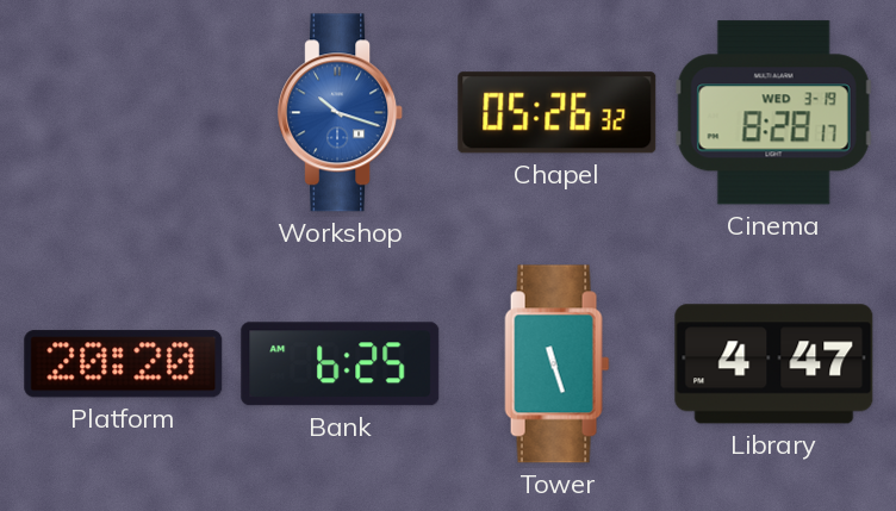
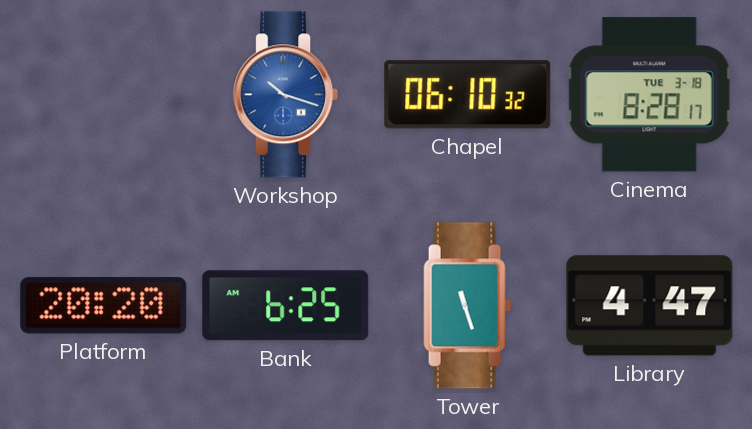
Chapel: 05:26 -> 06:10
Cinema date: WED 3-19 -> TUE 3-18
